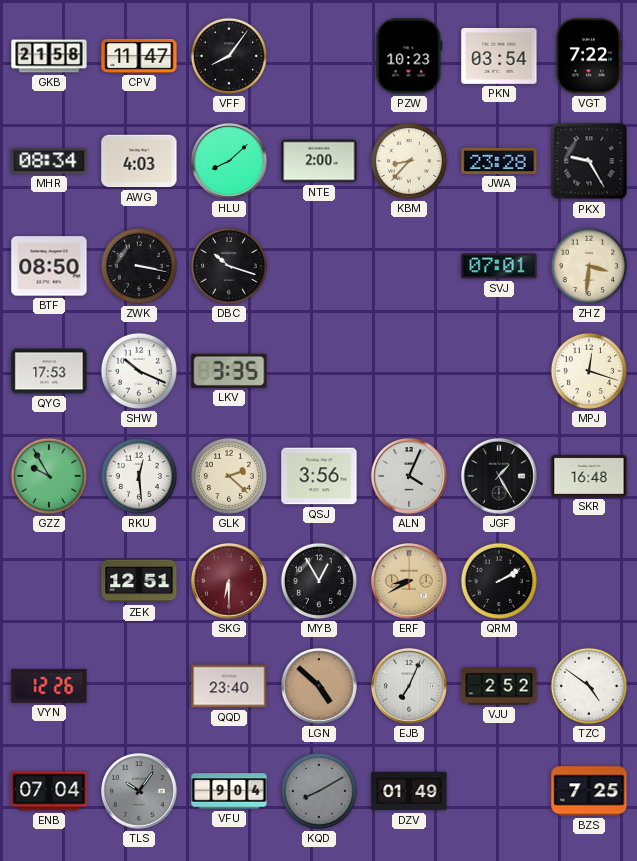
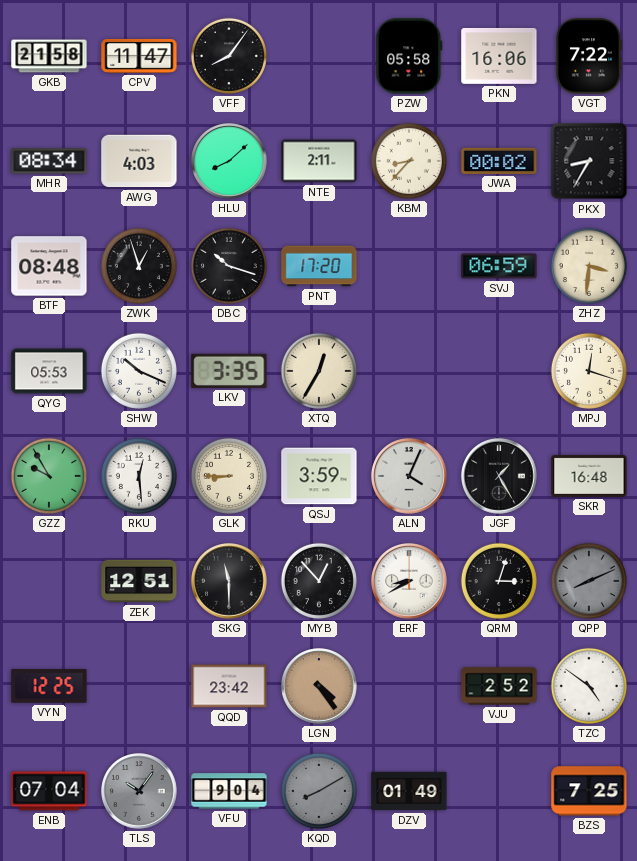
PZW: 10:23 -> 05:58
PKN: 03:54 -> 16:06
NTE: 2:00 -> 2:11
JWA: 23:28 -> 00:02
PKX: 9:25 -> 8:35
BTF: 08:50 -> 08:48
ZWK: 3:17 -> 12:57
PNT: none -> 17:20
SVJ: 07:01 -> 06:59
QYG: 17:53 -> 05:53
XTQ: none -> 12:35
GLK: 2:22 -> 8:45
QSJ: 3:56 -> 3:59
SKG: 6:30 -> 11:30
SKG dial: burgundy -> black
MYB: 12:55 -> 12:53
ERF dial: champagne -> white
QRM: 2:10 -> 3:03
QPP: none -> 8:11
VYN: 12:26 -> 12:25
QQD: 23:40 -> 23:42
LGN: 4:52 -> 4:24
EJB: 7:04 -> none
